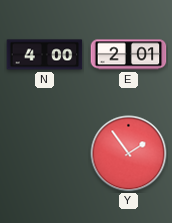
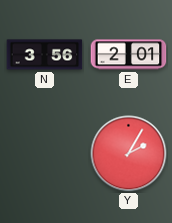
N: 4:00 -> 3:56
Y: 1:54 -> 2:05
